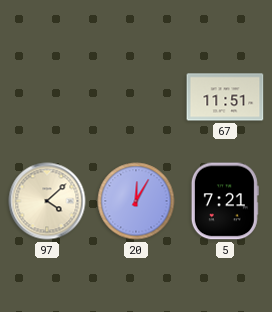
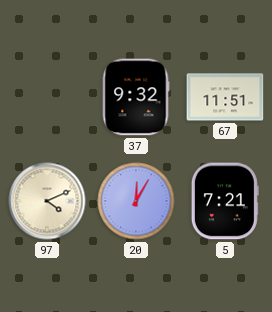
37: none -> 9:32
97: 4:08 -> 4:11
